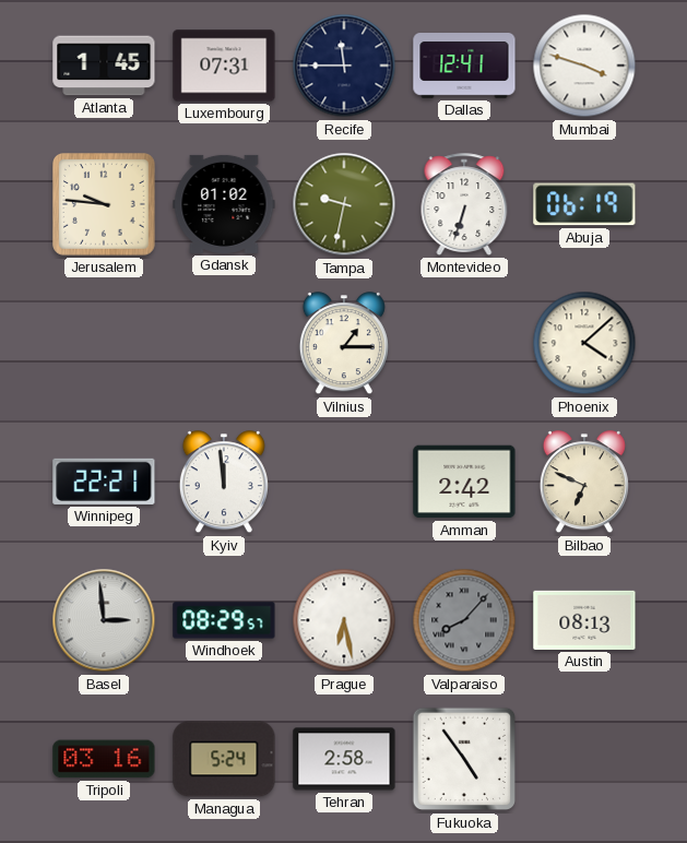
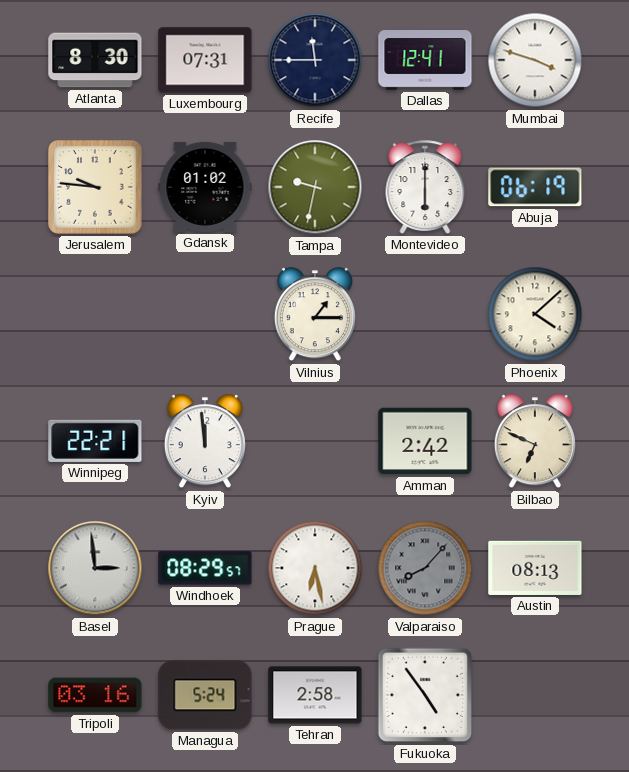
Atlanta: 1:45 -> 8:30
Montevideo: 6:33 -> 6:00
